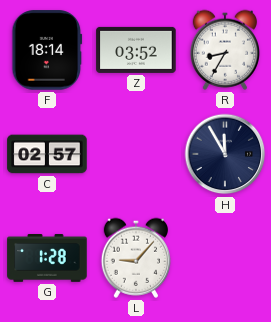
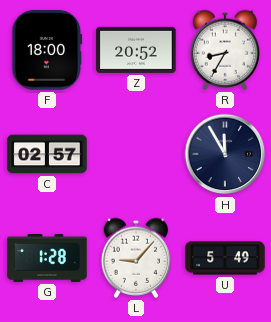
F: 18:14 -> 18:00
Z: 03:52 -> 20:52
U: none -> 5:49
